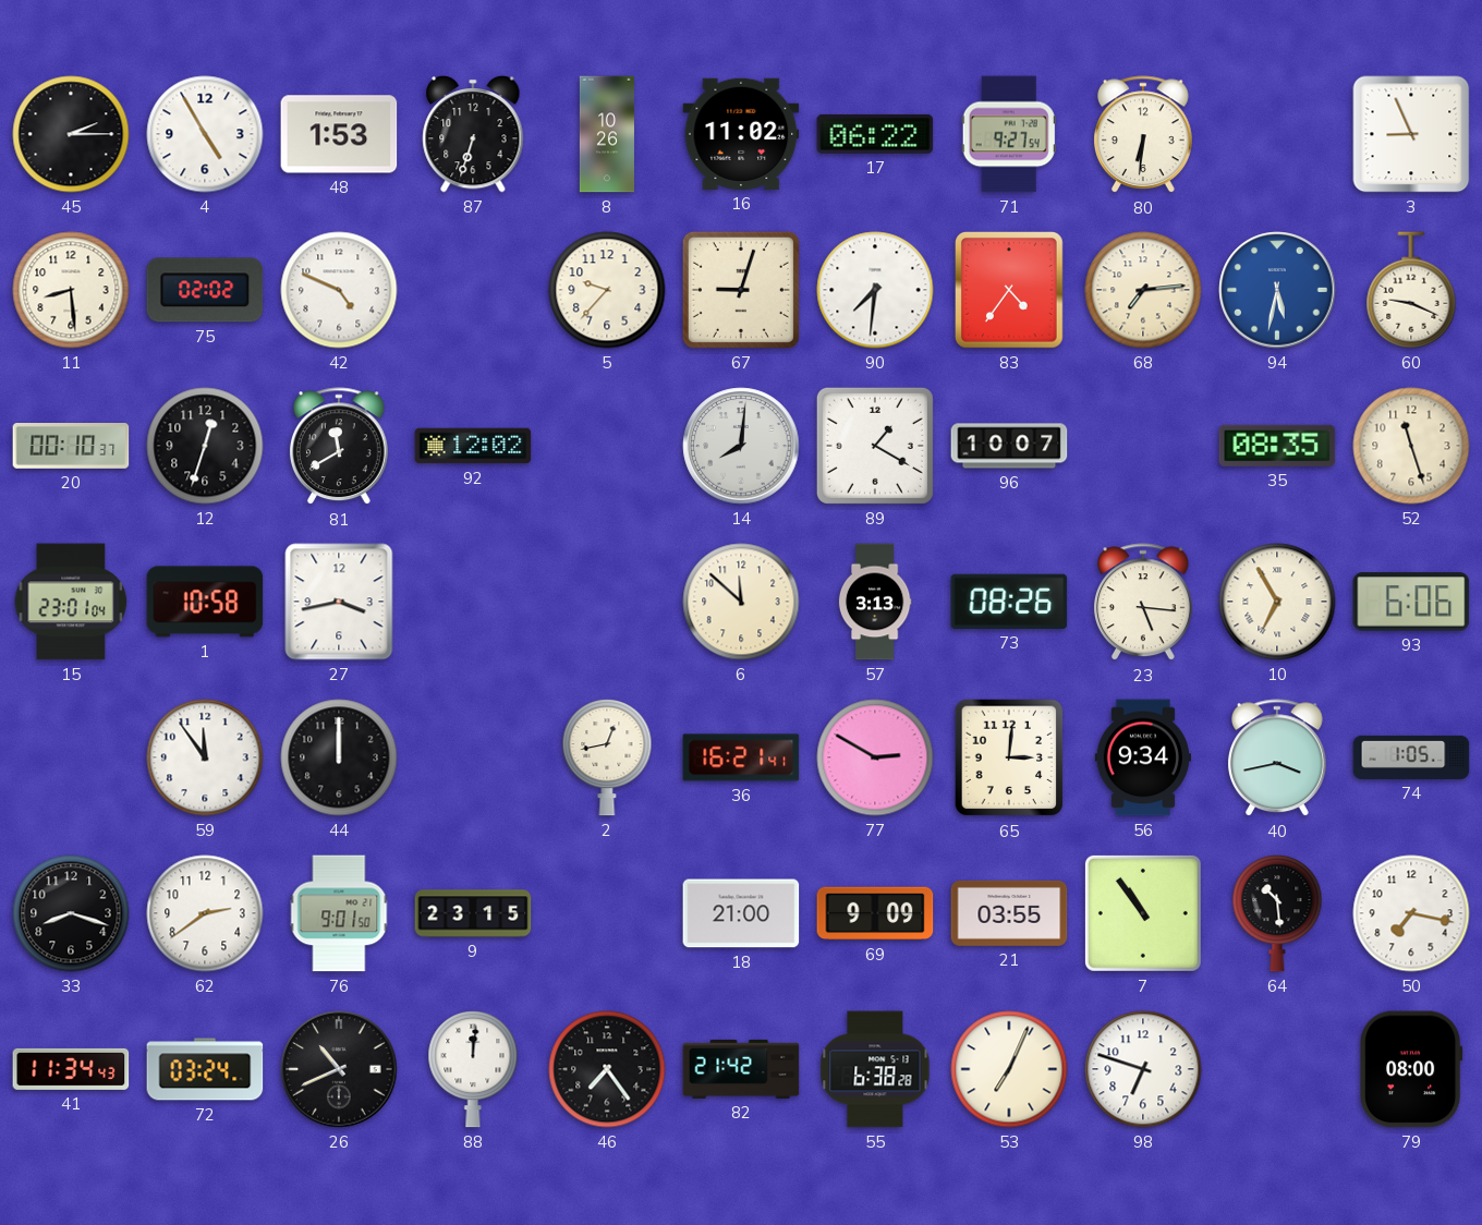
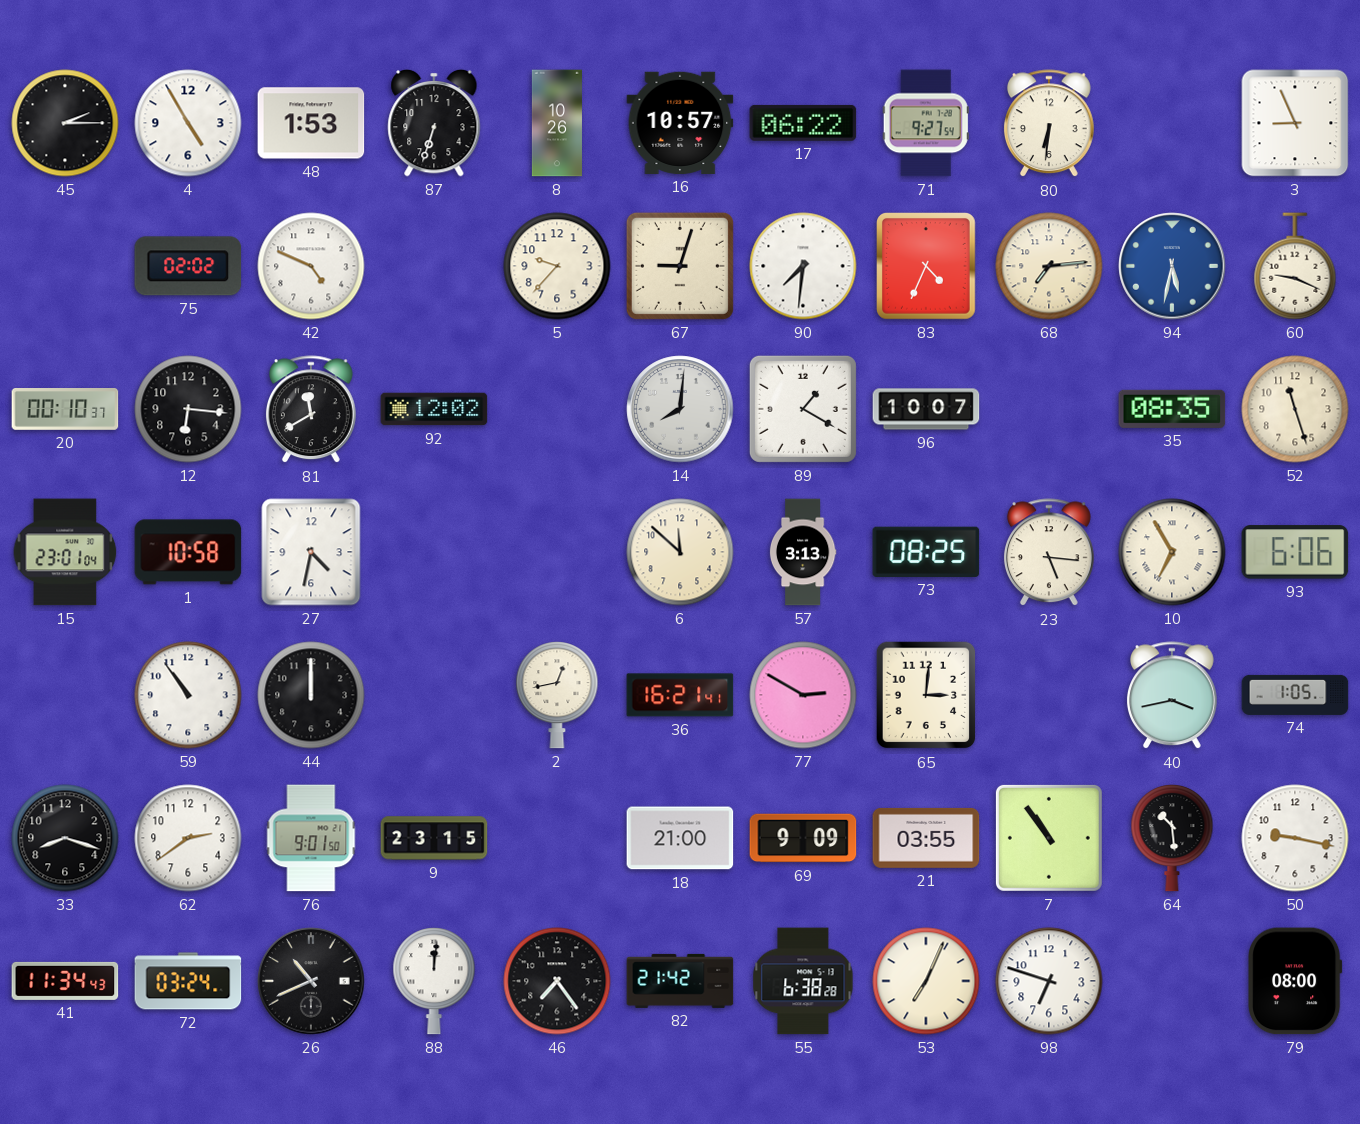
16: 11:02 -> 10:57
11: 8:29 -> none
83: 4:36 -> 4:34
12: 12:33 -> 6:16
27: 3:43 -> 4:32
73: 08:26 -> 08:25
59: 11:54 -> 10:54
56: 9:34 -> none
50: 7:17 -> 9:17
